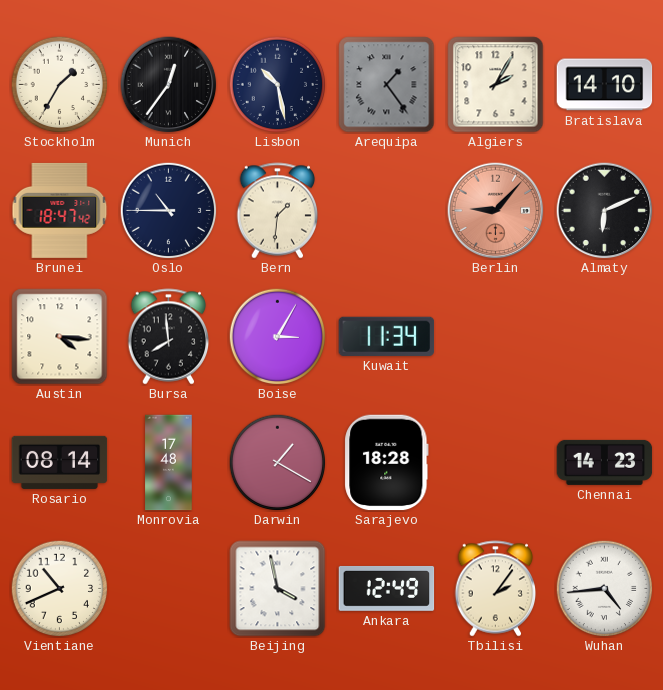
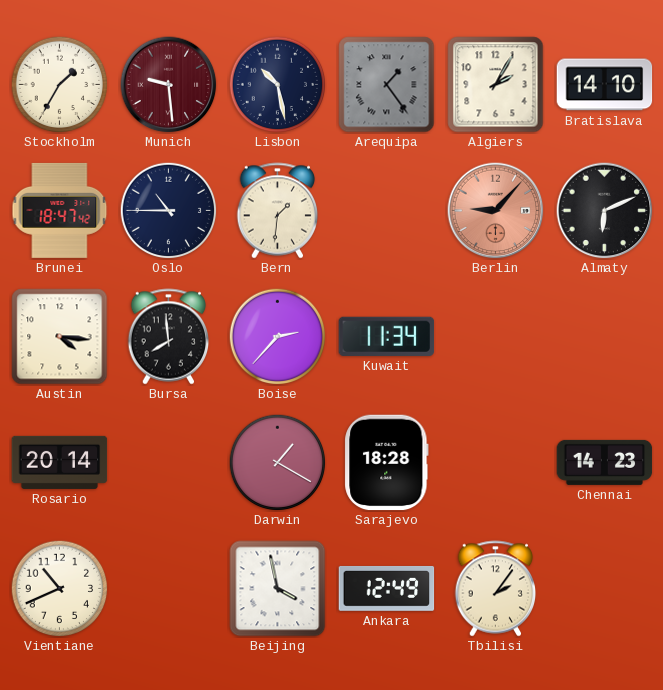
Munich: 12:36 -> 9:29
Munich dial: black -> burgundy
Boise: 3:05 -> 2:37
Rosario: 08:14 -> 20:14
Monrovia: 17:48 -> none
Wuhan: 4:44 -> none
